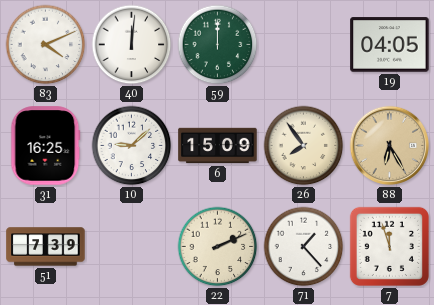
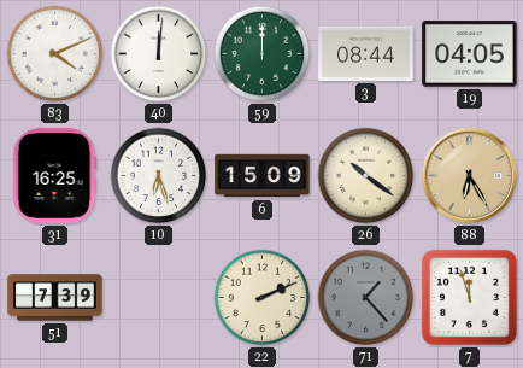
3: none -> 08:44
10: 9:08 -> 6:27
26: 7:54 -> 10:21
71 dial: white -> grey
